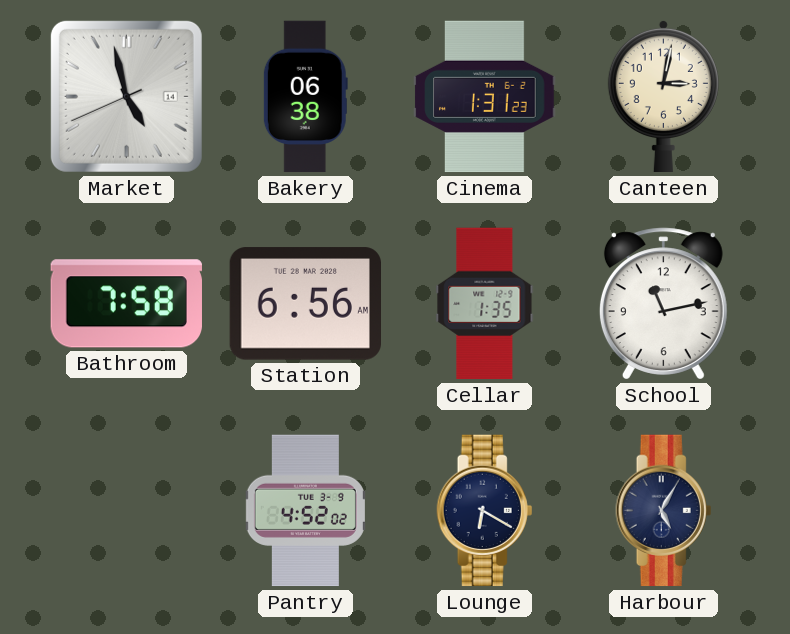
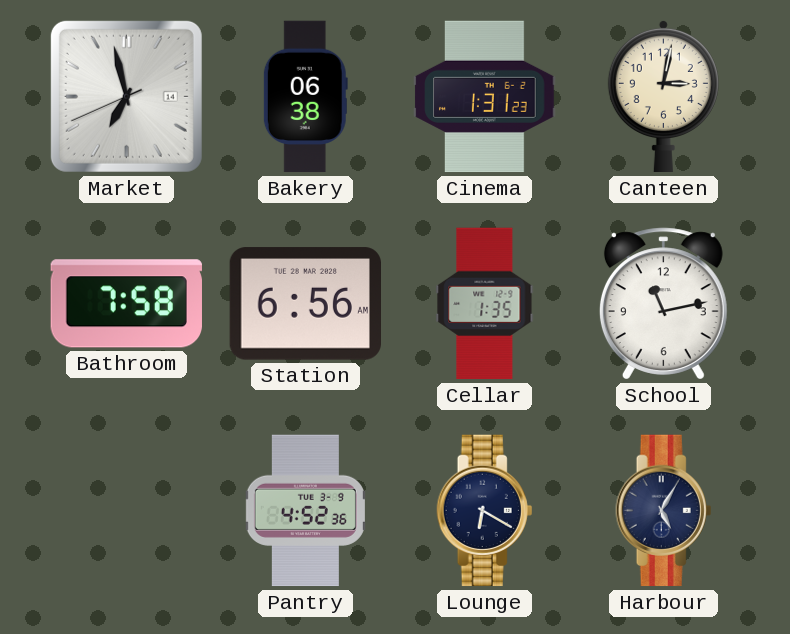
Market: 4:57 -> 6:57
Pantry: 4:52:02 -> 4:52:36
